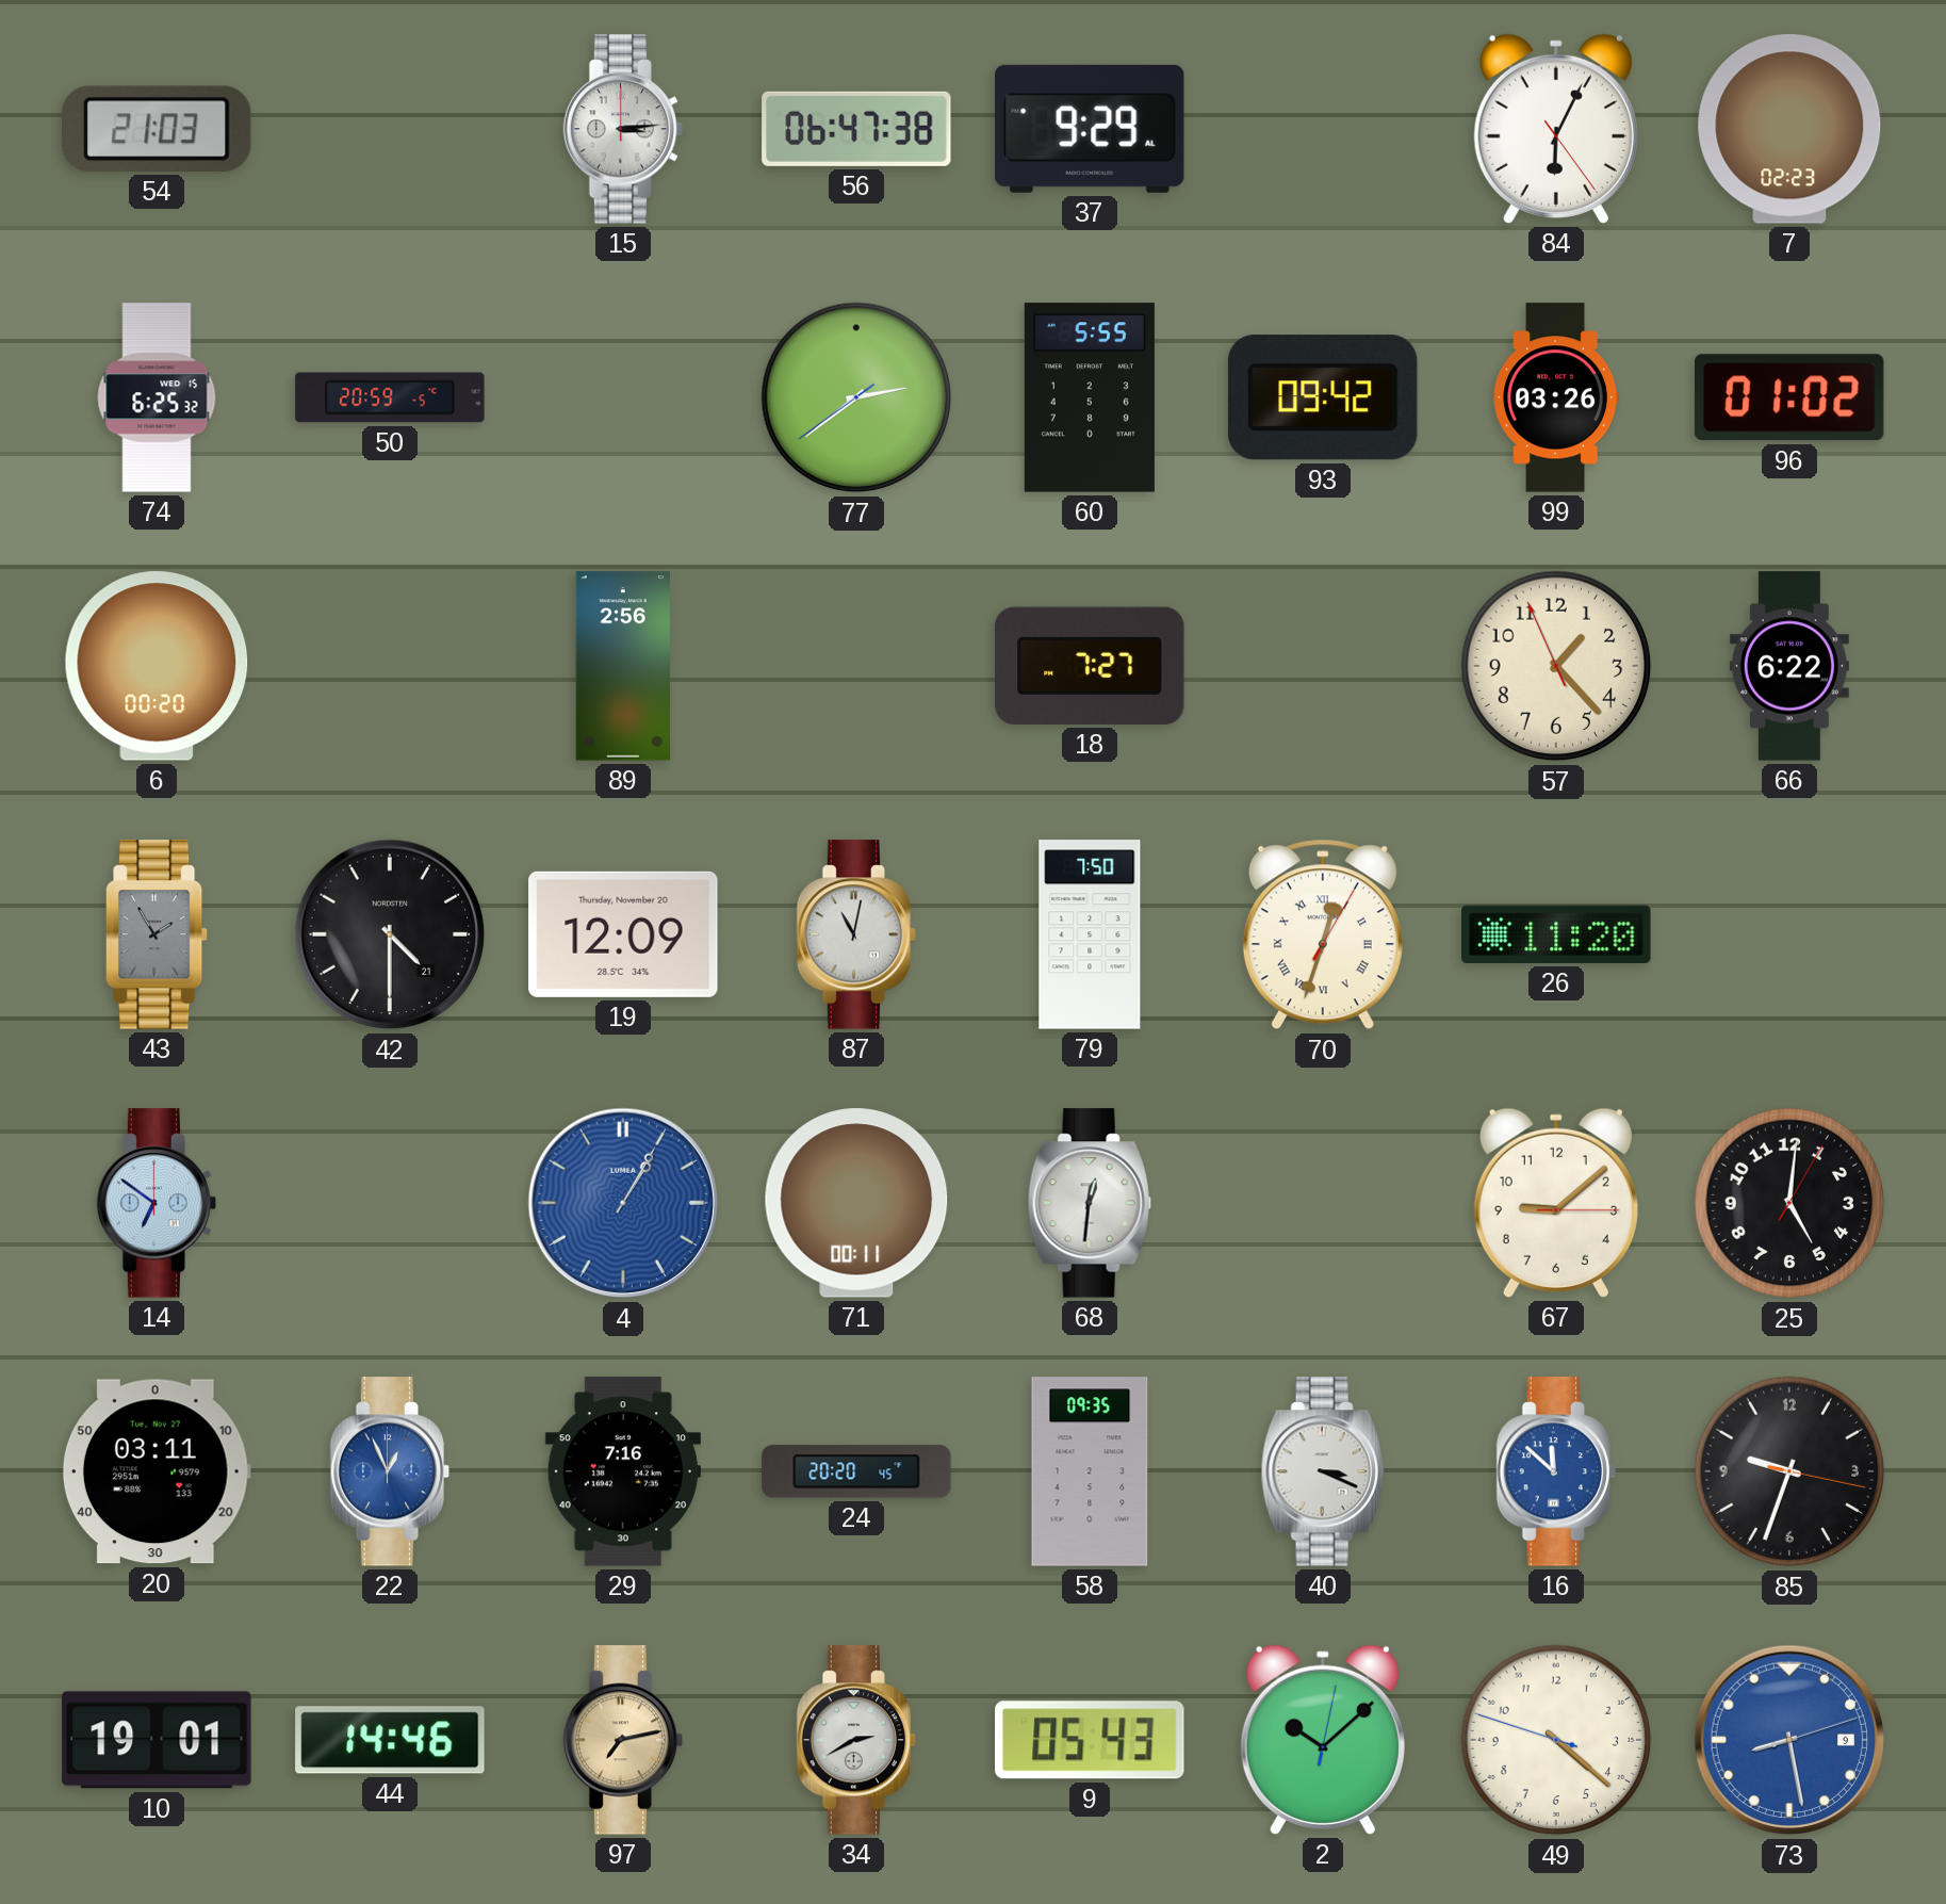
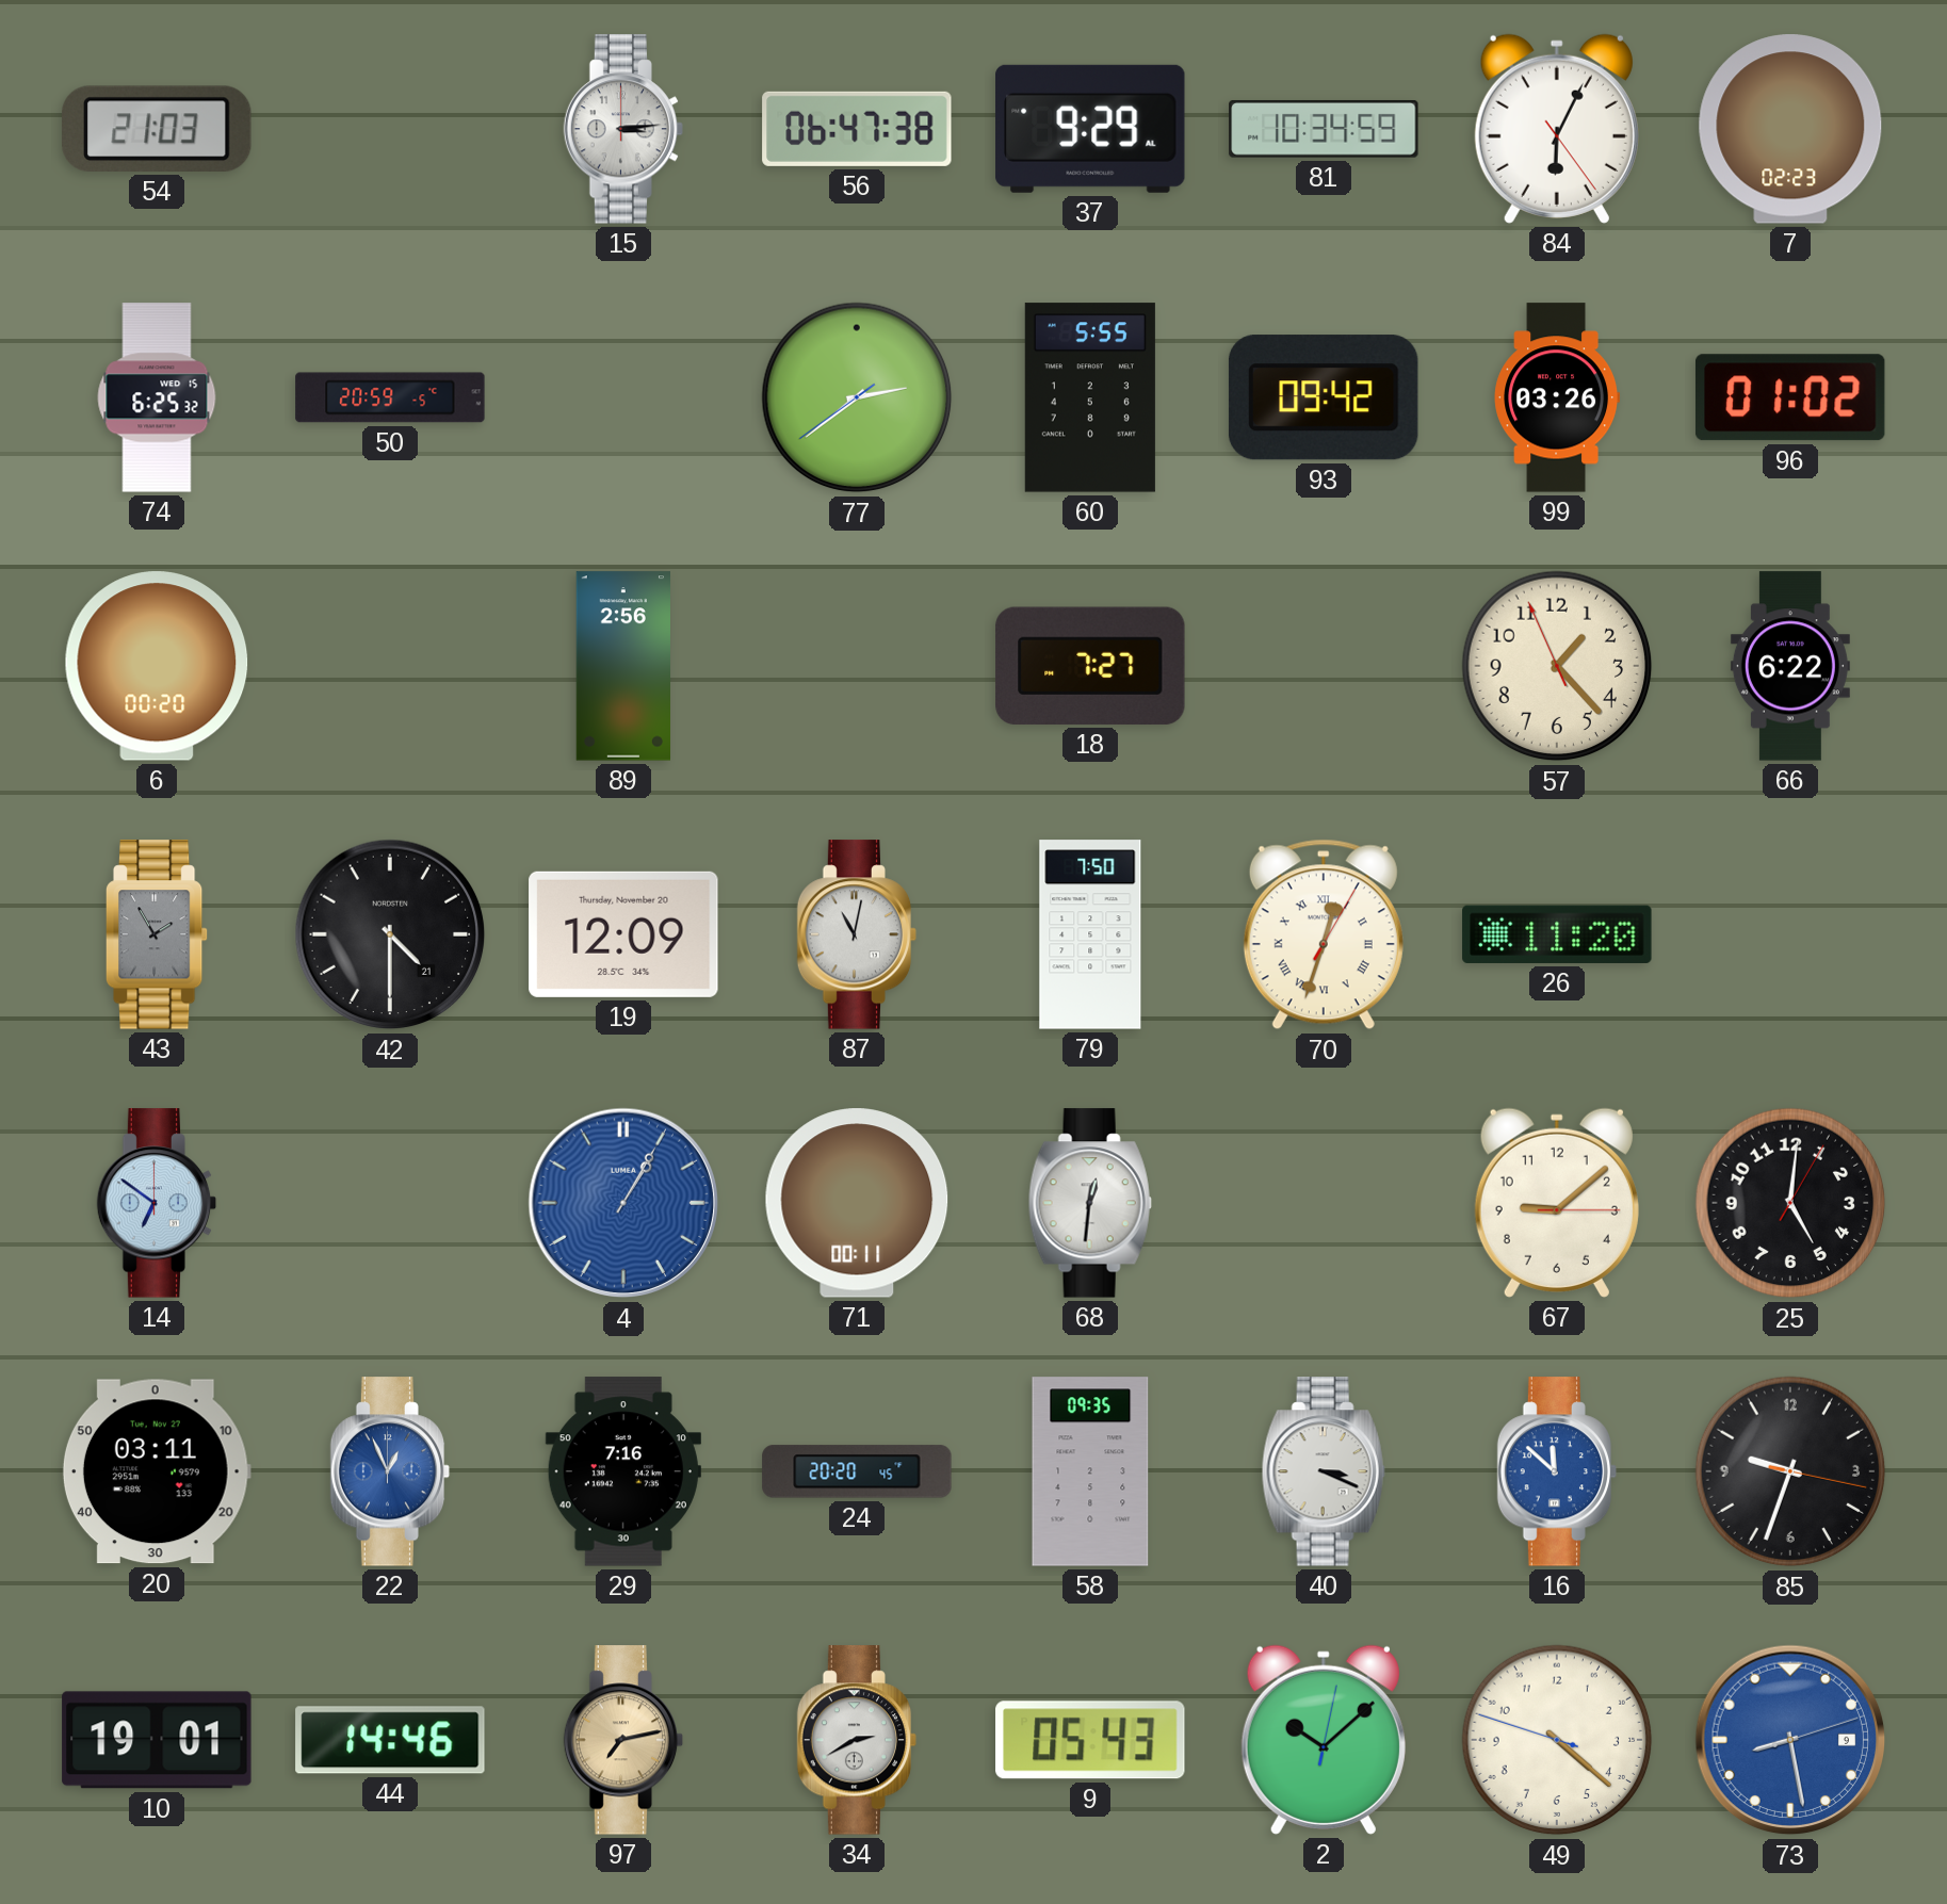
81: none -> 10:34
